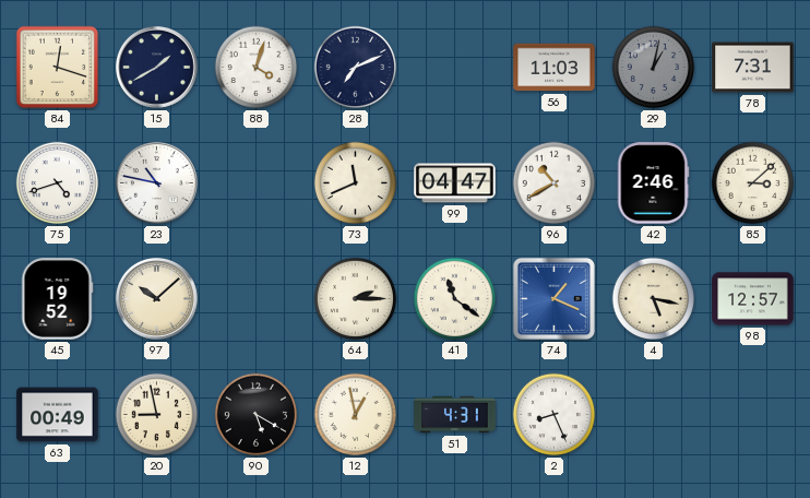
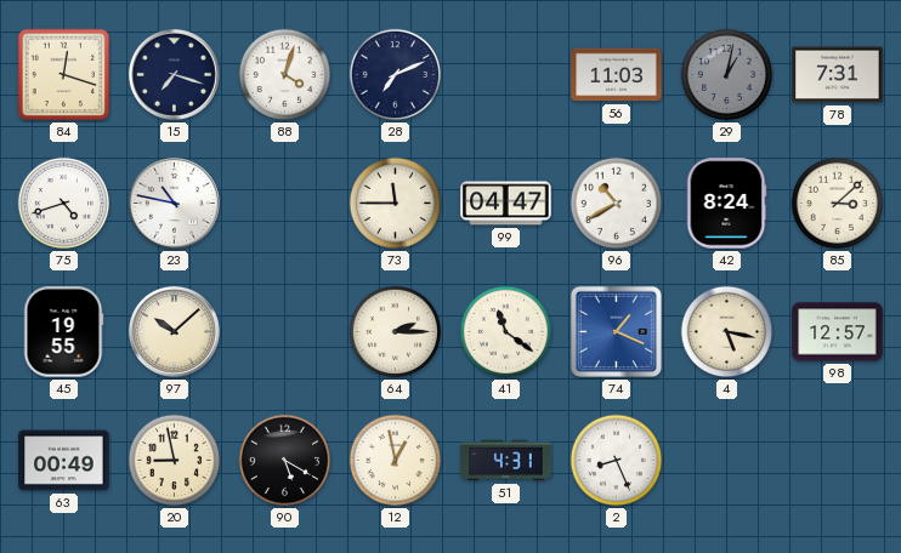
15: 1:40 -> 7:18
73: 11:41 -> 11:45
42: 2:46 -> 8:24
45: 19:52 -> 19:55
